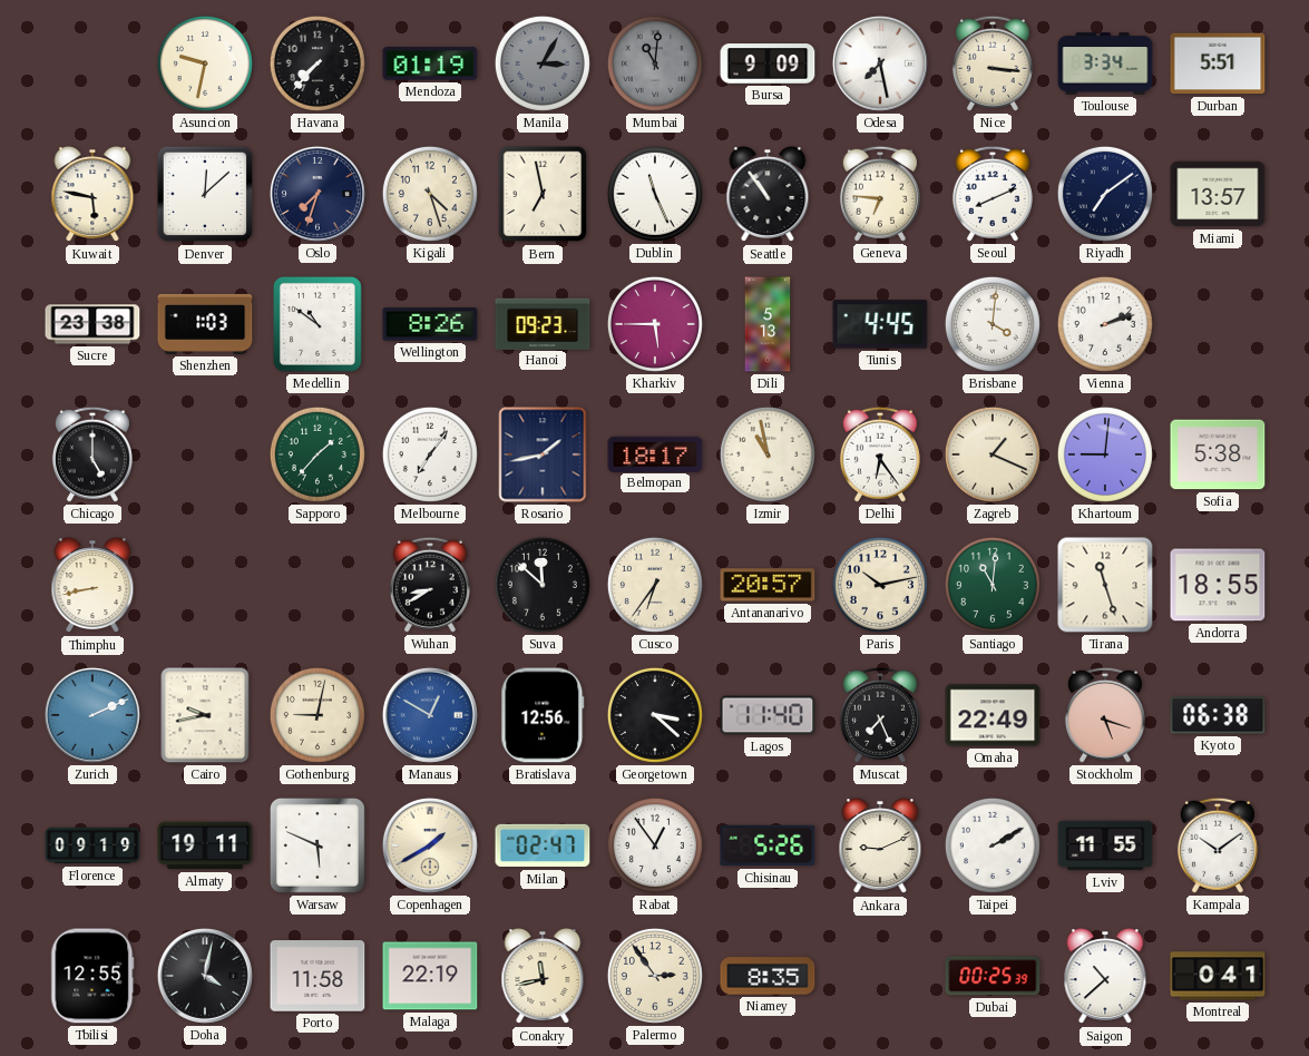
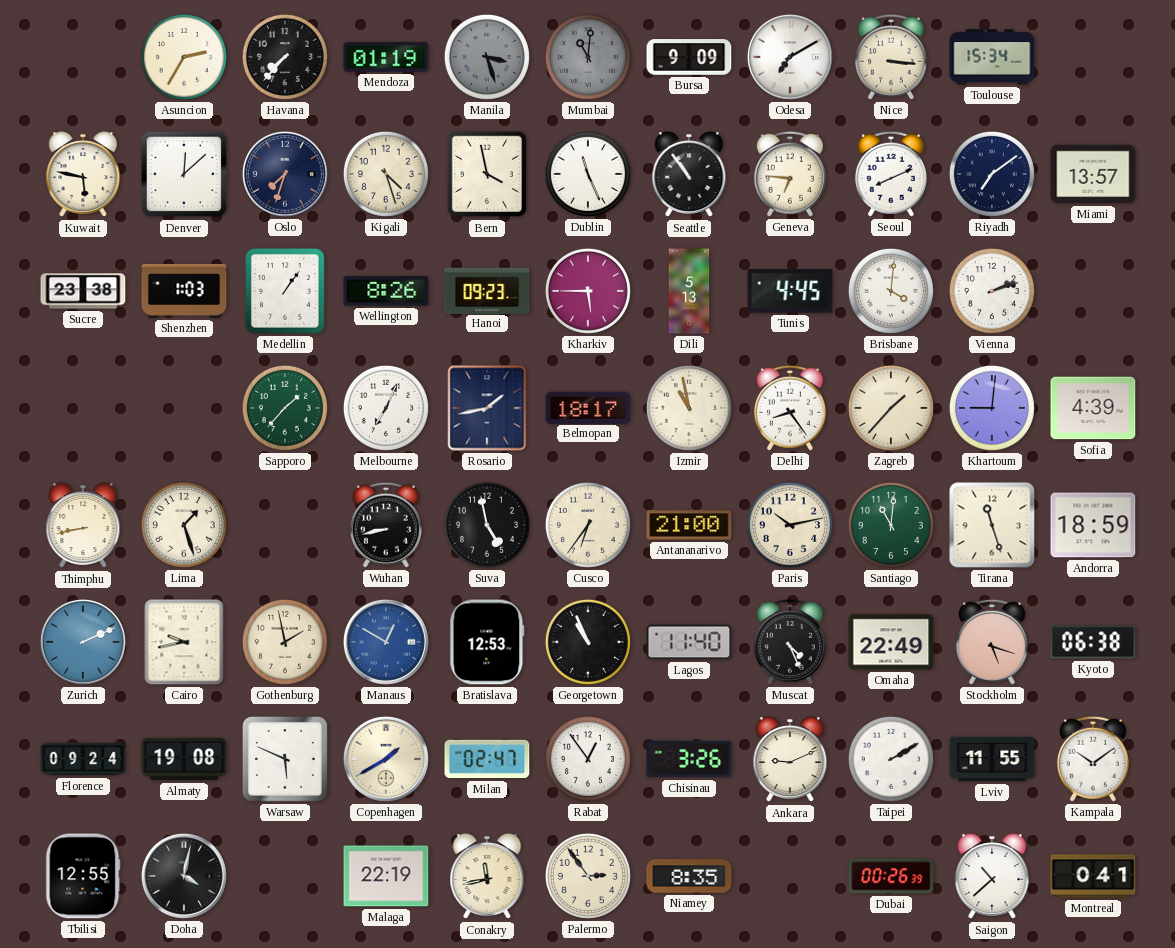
Asuncion: 9:32 -> 2:35
Manila: 3:05 -> 3:27
Odesa: 7:28 -> 7:10
Toulouse: 3:34 -> 15:34
Durban: 5:51 -> none
Bern: 6:58 -> 3:58
Medellin: 10:51 -> 1:06
Chicago: 5:00 -> none
Melbourne: 7:06 -> 7:04
Delhi: 6:24 -> 8:24
Zagreb: 1:19 -> 1:37
Sofia: 5:38 -> 4:39
Lima: none -> 1:27
Wuhan: 8:40 -> 8:43
Suva: 11:52 -> 4:58
Antananarivo: 20:57 -> 21:00
Andorra: 18:55 -> 18:59
Gothenburg: 9:02 -> 1:58
Bratislava: 12:56 -> 12:53
Georgetown: 3:22 -> 10:56
Muscat: 7:26 -> 4:26
Florence: 09:19 -> 09:24
Almaty: 19:11 -> 19:08
Chisinau: 5:26 -> 3:26
Porto: 11:58 -> none
Dubai: 00:25 -> 00:26
